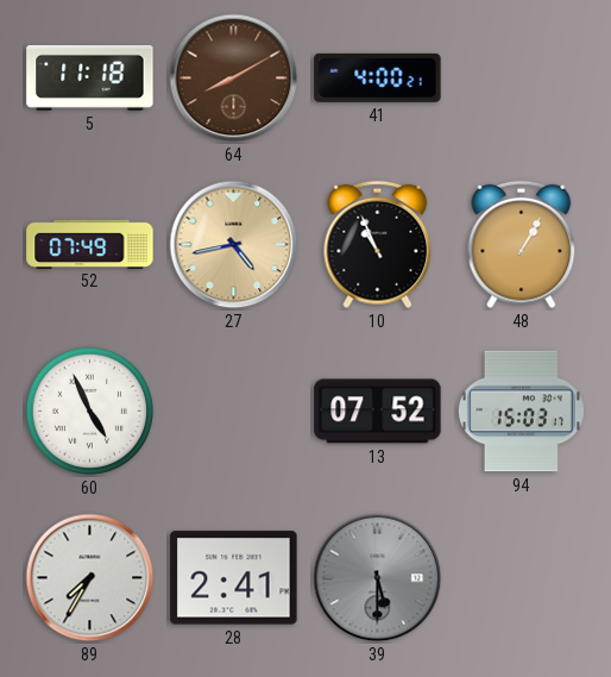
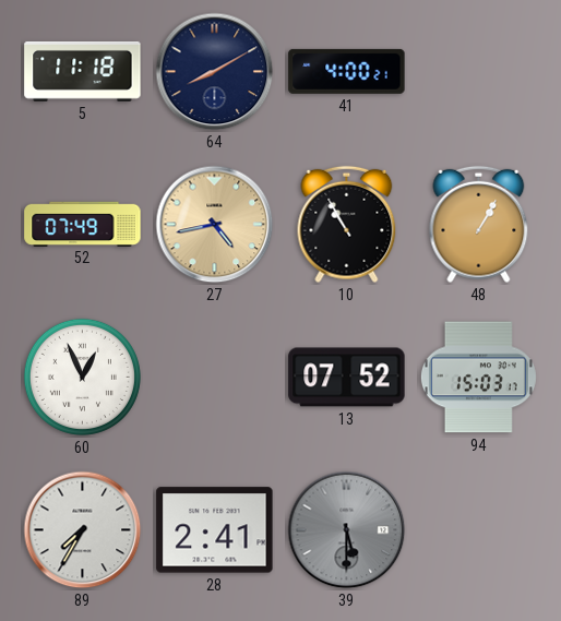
64 dial: brown -> navy
10: 10:56 -> 10:55
60: 4:56 -> 12:56
